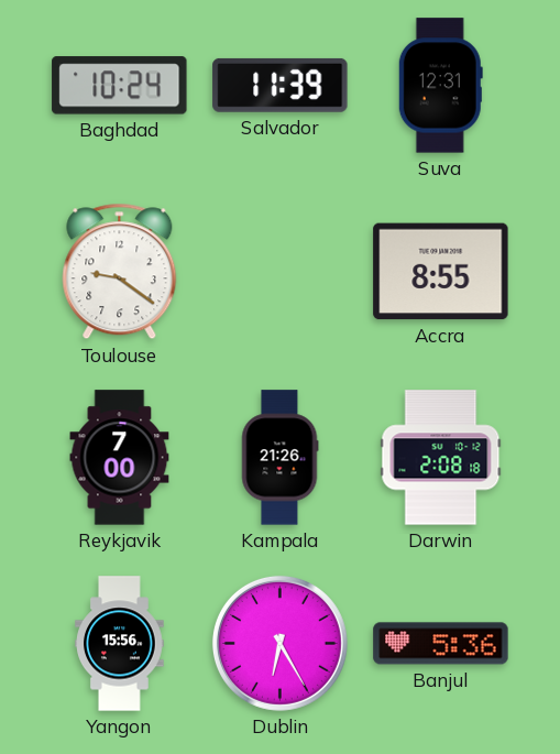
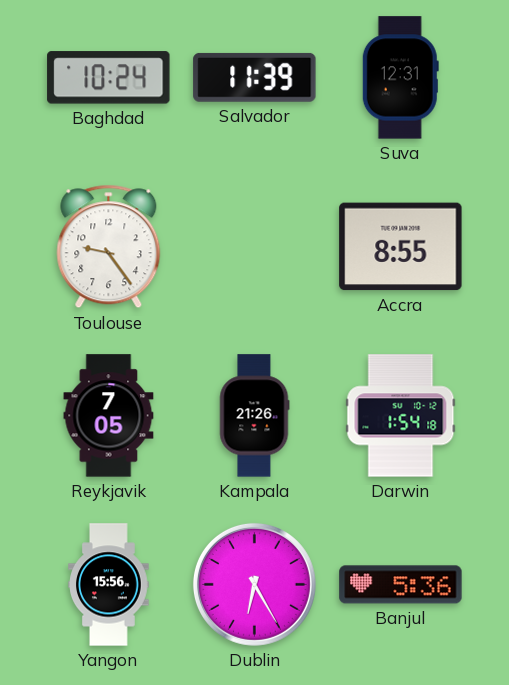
Toulouse: 9:21 -> 9:24
Reykjavik: 7:00 -> 7:05
Darwin: 2:08 -> 1:54
